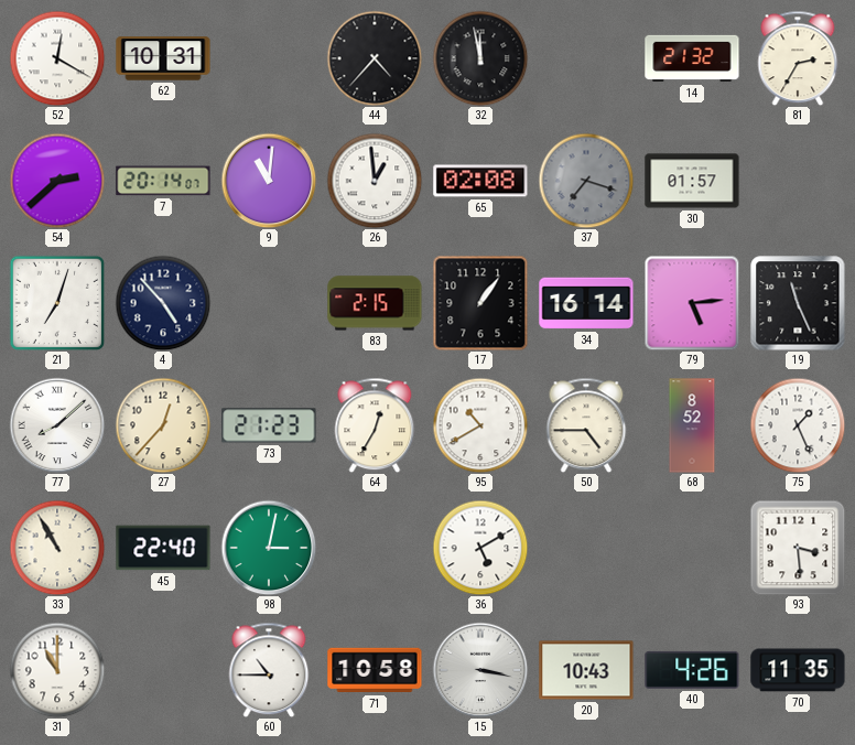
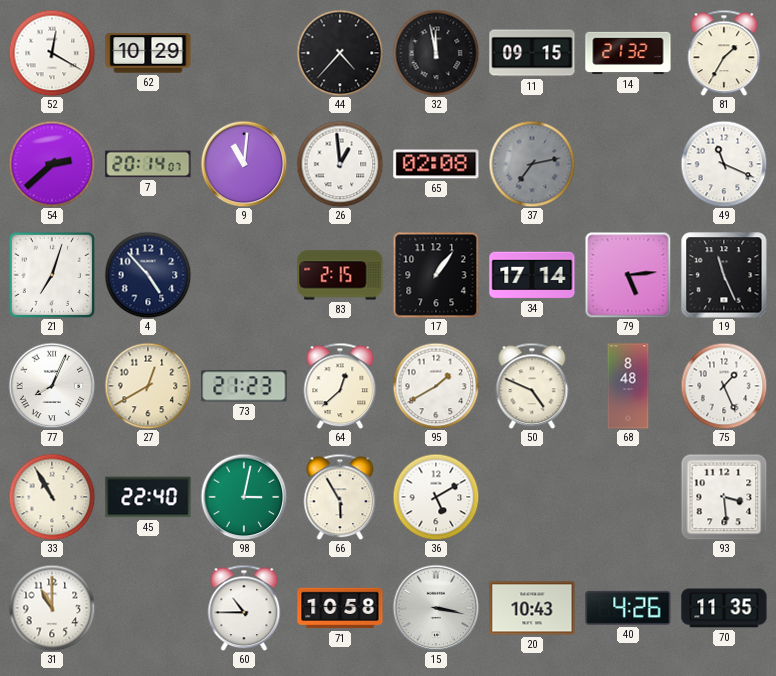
62: 10:31 -> 10:29
11: none -> 09:15
81: 2:35 -> 1:35
37: 7:18 -> 7:13
30: 01:57 -> none
49: none -> 11:19
34: 16:14 -> 17:14
77: 8:08 -> 8:04
27: 12:37 -> 12:40
64: 12:35 -> 12:38
95: 10:40 -> 1:40
50: 4:45 -> 4:49
68: 8:52 -> 8:48
66: none -> 5:55
